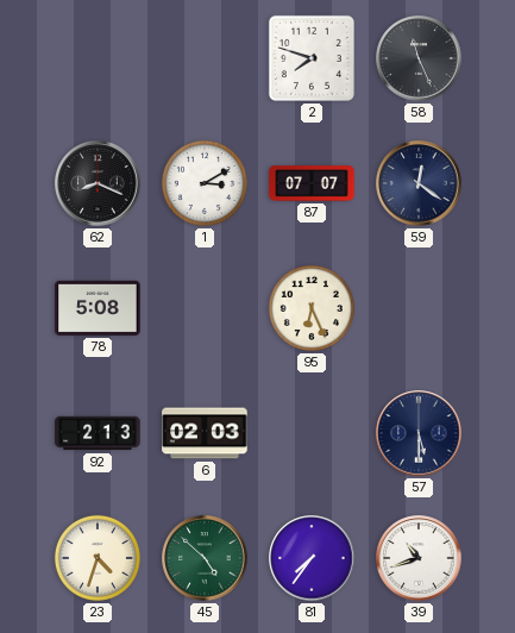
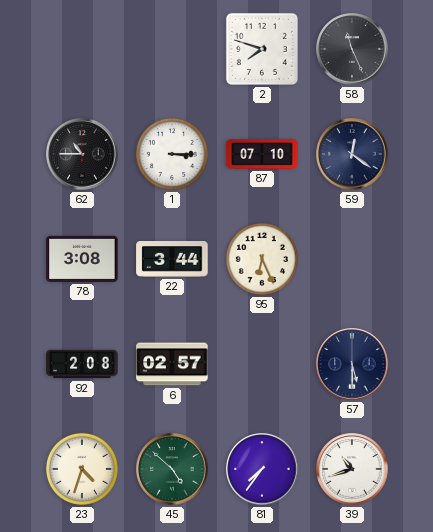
62: 8:19 -> 10:45
1: 3:10 -> 3:15
87: 07:07 -> 07:10
78: 5:08 -> 3:08
22: none -> 3:44
92: 2:13 -> 2:08
6: 02:03 -> 02:57
